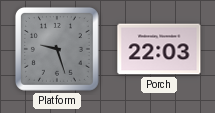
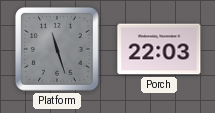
Platform: 9:27 -> 11:27
